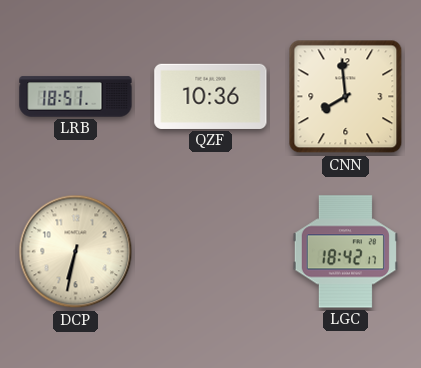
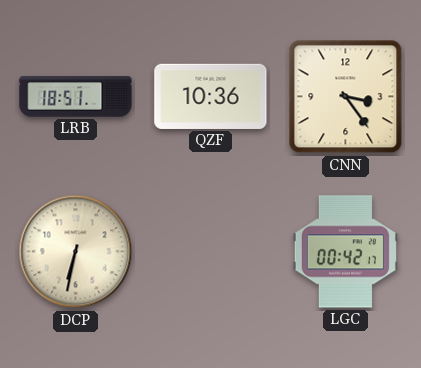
CNN: 7:59 -> 3:24
LGC: 18:42 -> 00:42
